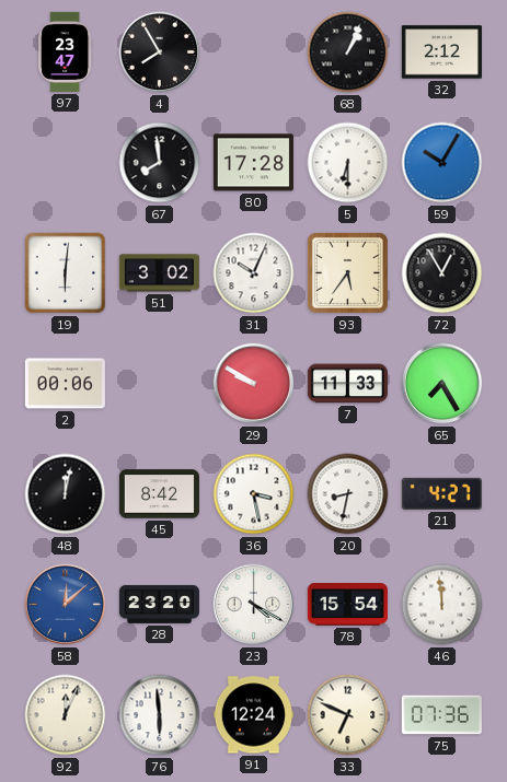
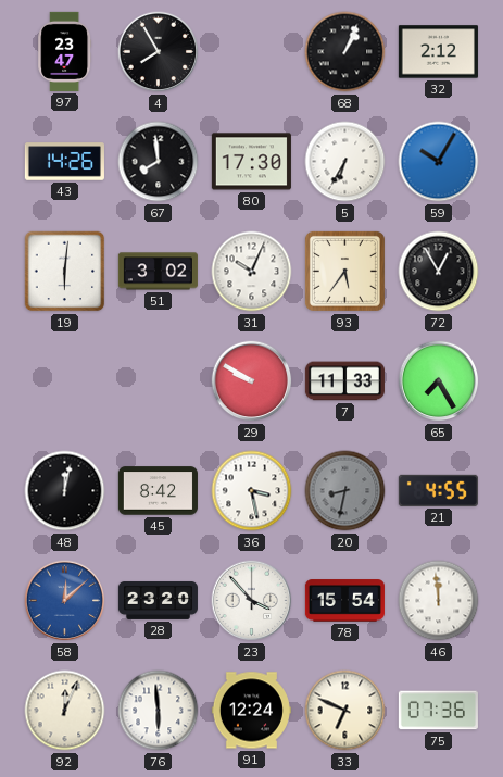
43: none -> 14:26
80: 17:28 -> 17:30
5: 6:30 -> 6:35
2: 00:06 -> none
20 dial: white -> grey
21: 4:27 -> 4:55
23: 4:20 -> 3:53
